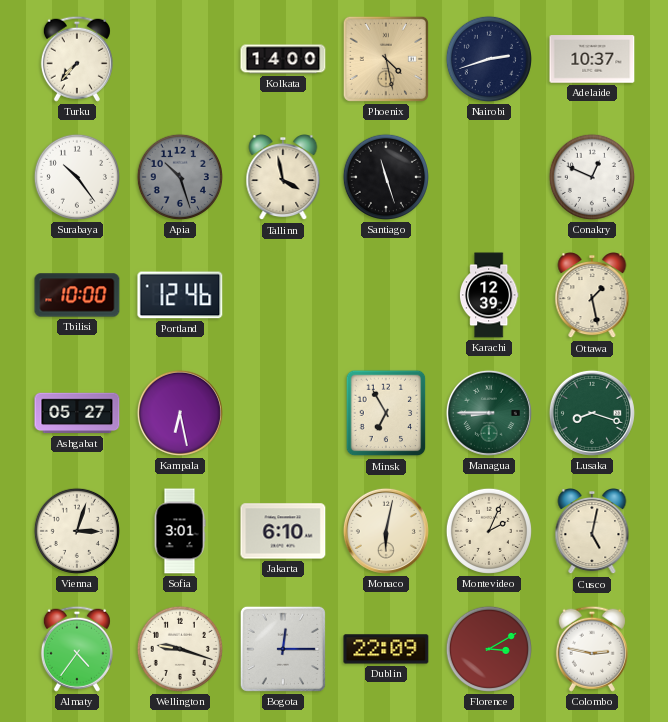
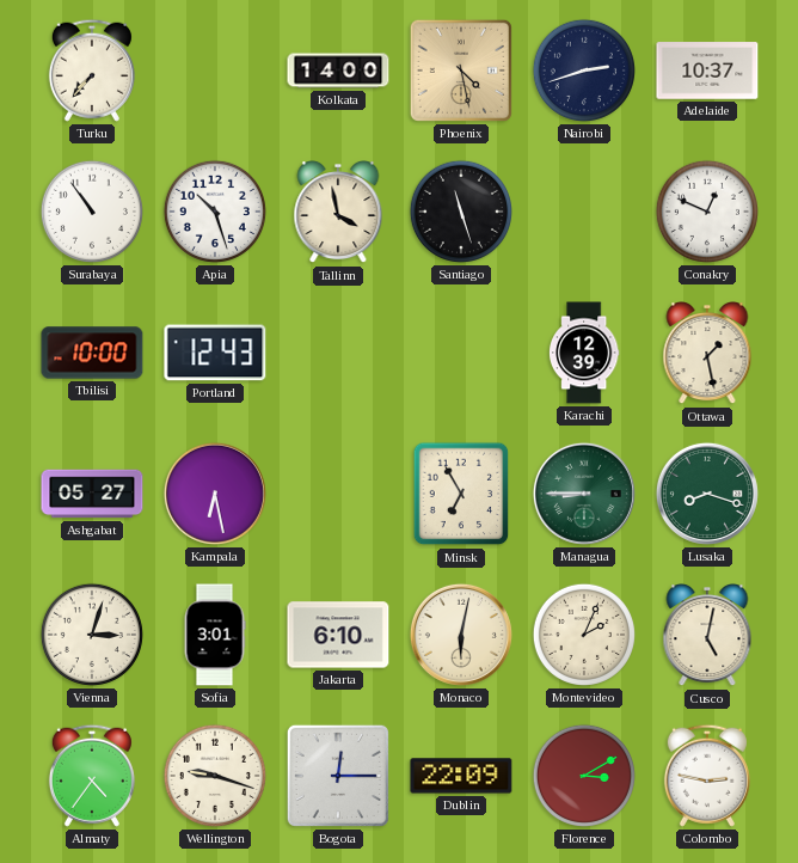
Surabaya: 10:24 -> 10:54
Apia dial: grey -> white
Portland: 12:46 -> 12:43
